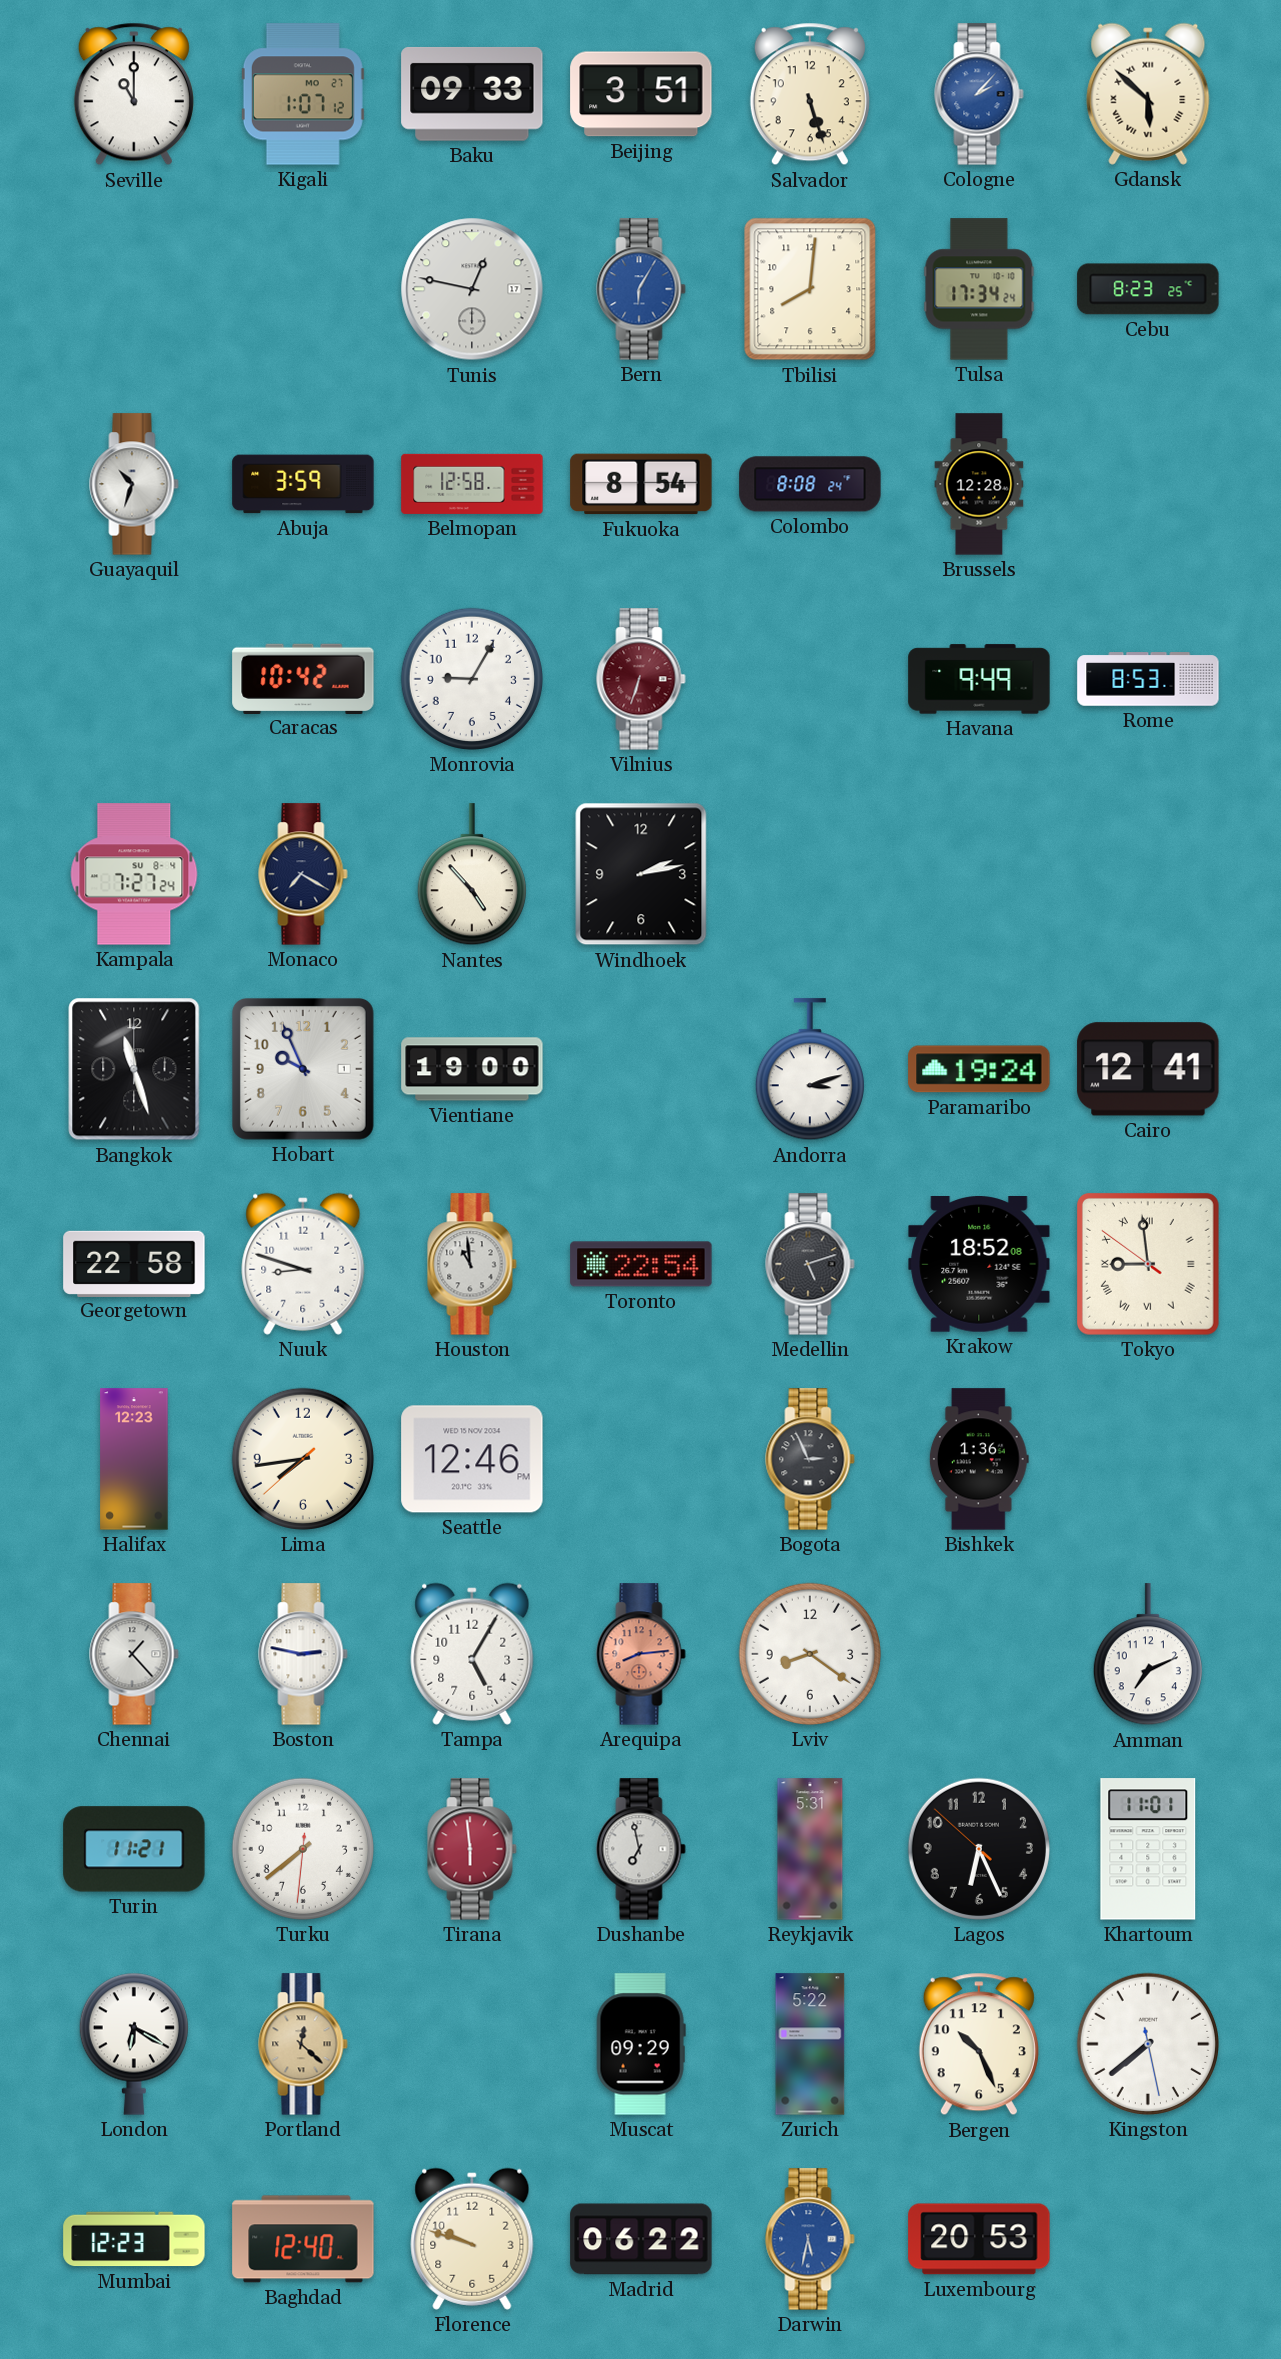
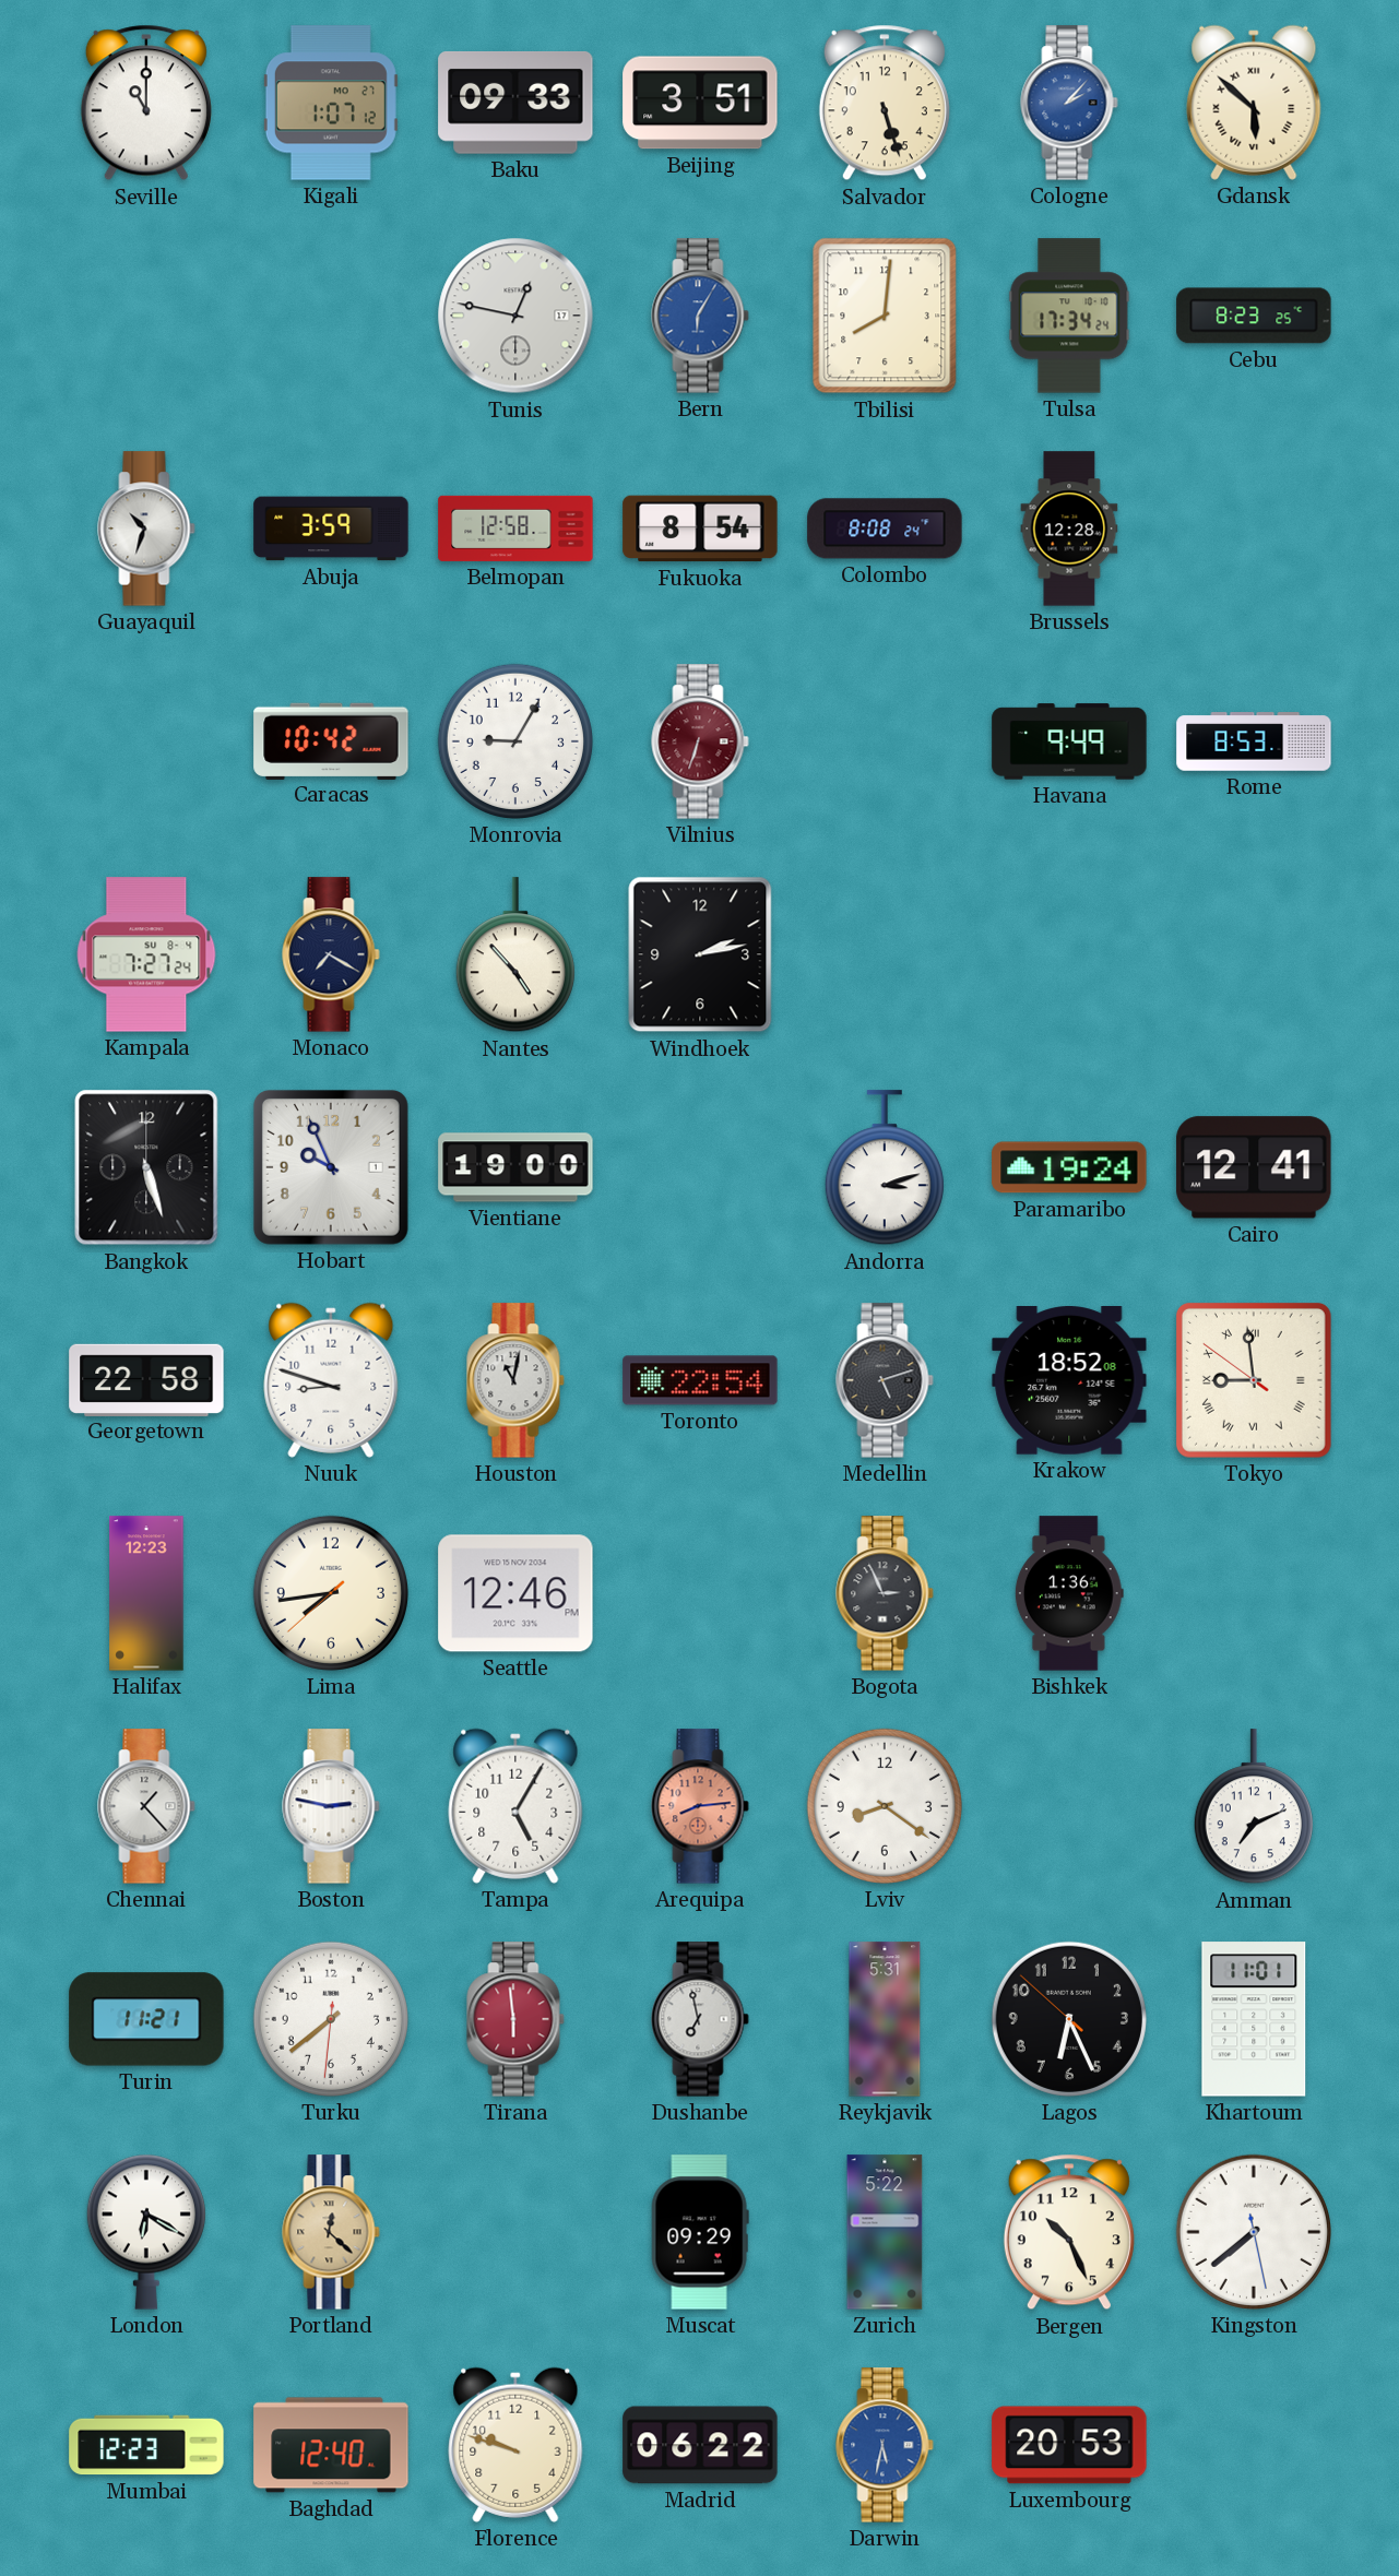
Bangkok: 11:27 -> 5:27
Houston: 10:59 -> 11:02
